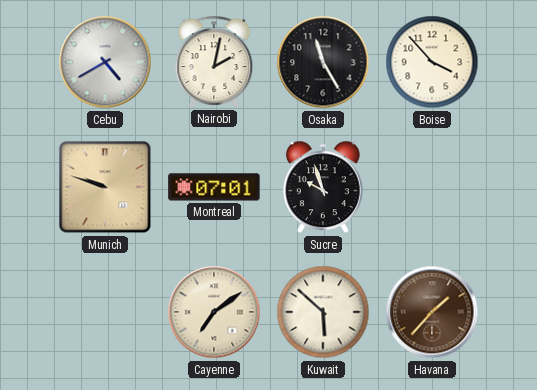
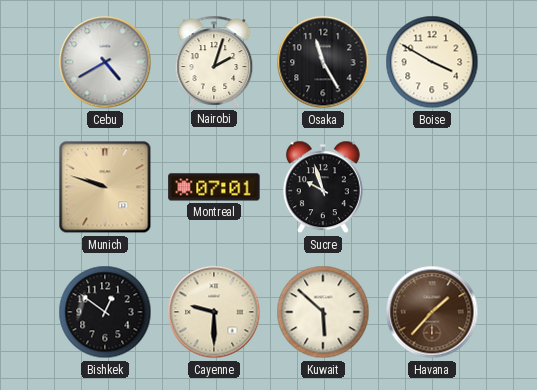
Nairobi: 2:02 -> 2:03
Boise: 3:53 -> 3:50
Bishkek: none -> 12:51
Cayenne: 7:09 -> 9:30
